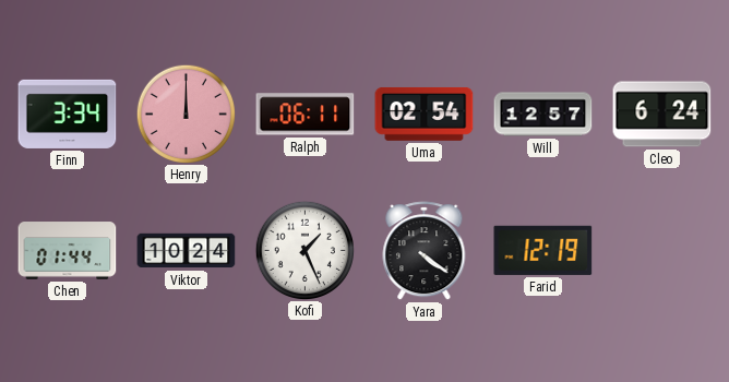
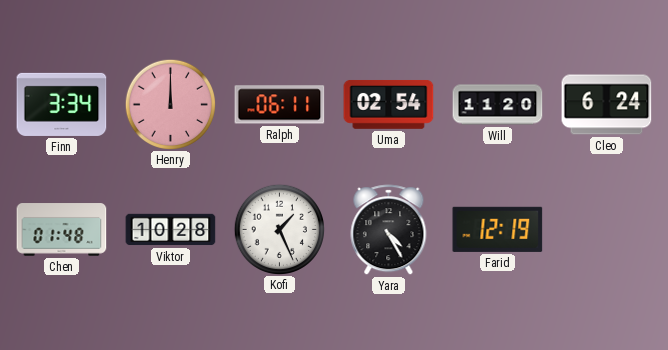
Will: 12:57 -> 11:20
Chen: 01:44 -> 01:48
Viktor: 10:24 -> 10:28
Yara: 4:21 -> 4:25
